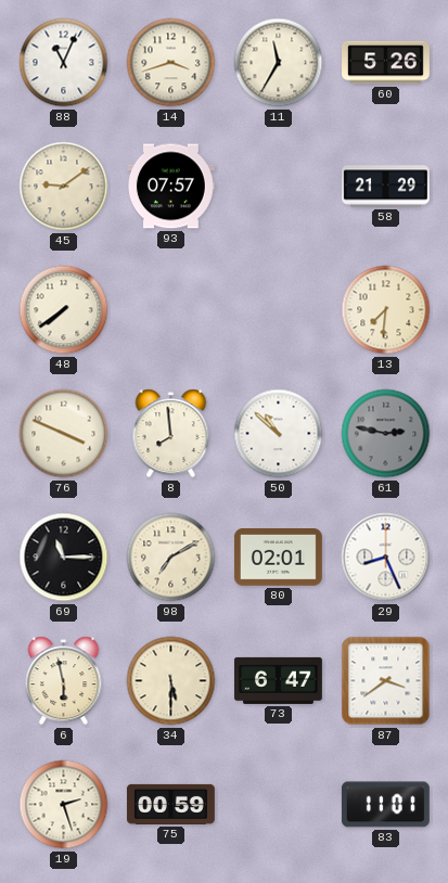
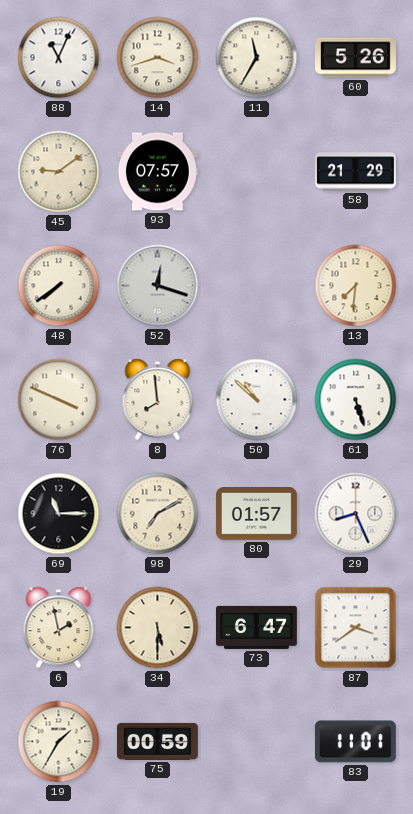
52: none -> 12:18
61: 2:47 -> 5:27
61 dial: grey -> white
80: 02:01 -> 01:57
6: 5:58 -> 1:58
19: 2:27 -> 1:35
